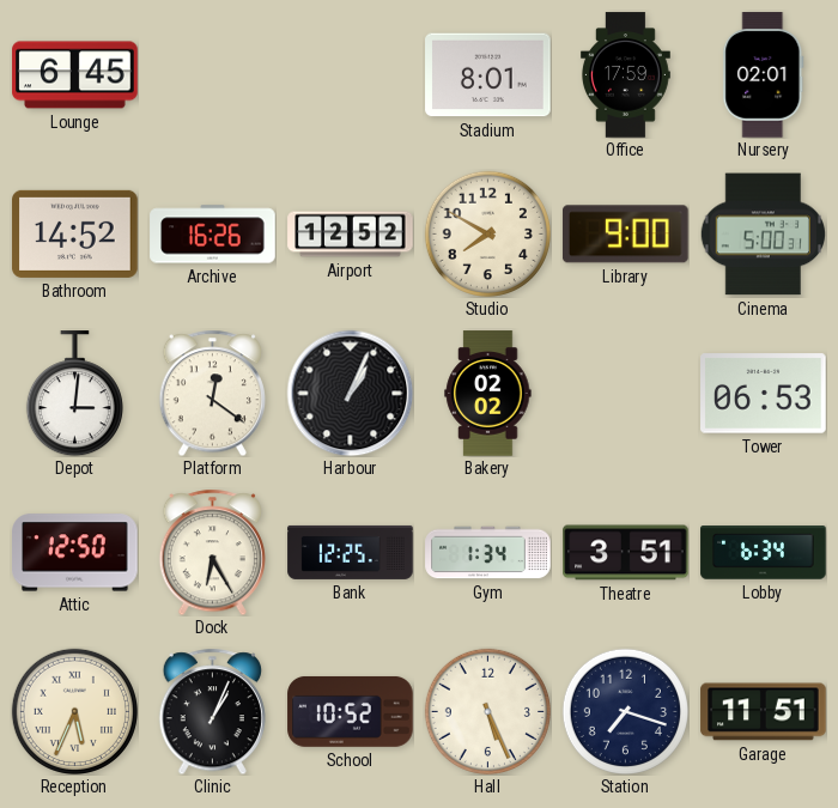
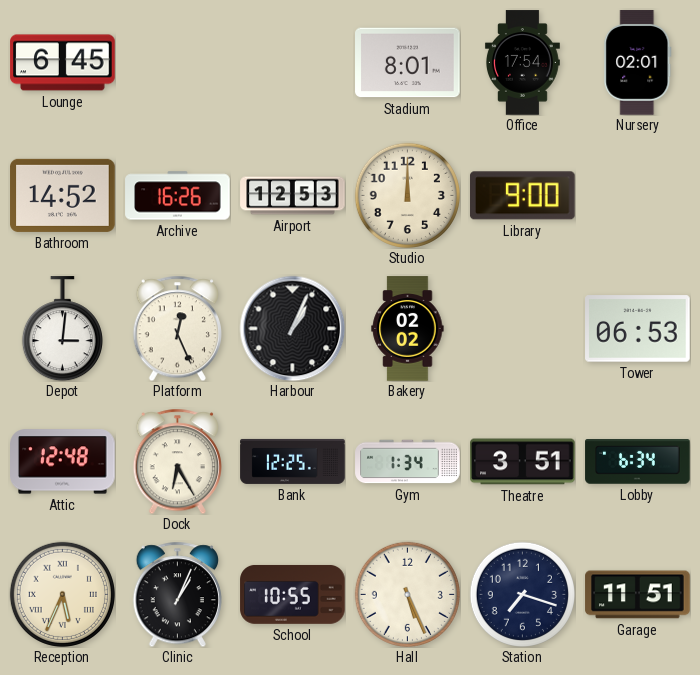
Office: 17:59 -> 17:54
Airport: 12:52 -> 12:53
Studio: 7:50 -> 12:00
Cinema: 5:00 -> none
Platform: 12:21 -> 12:26
Attic: 12:50 -> 12:48
School: 10:52 -> 10:55
